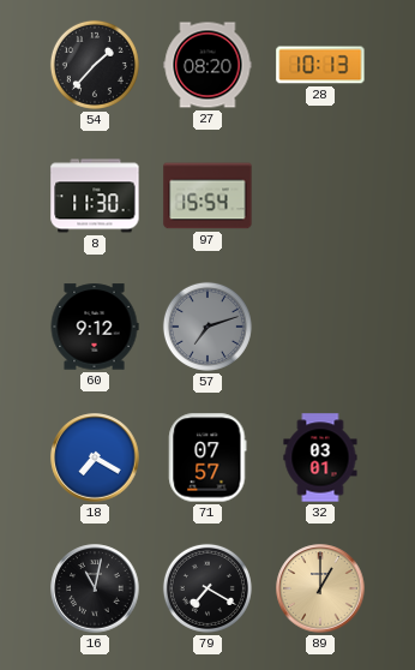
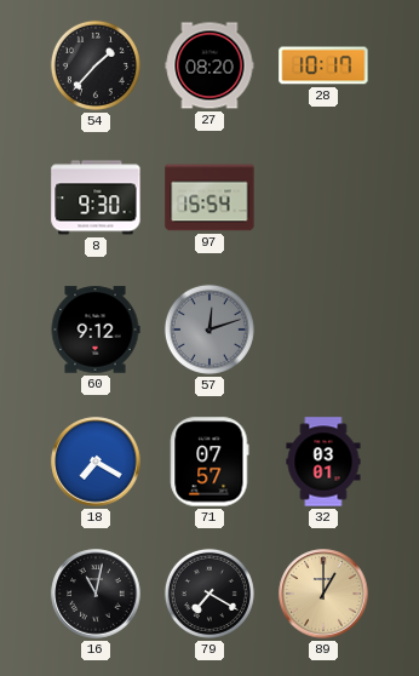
28: 10:13 -> 10:17
8: 11:30 -> 9:30
57: 7:12 -> 12:12
